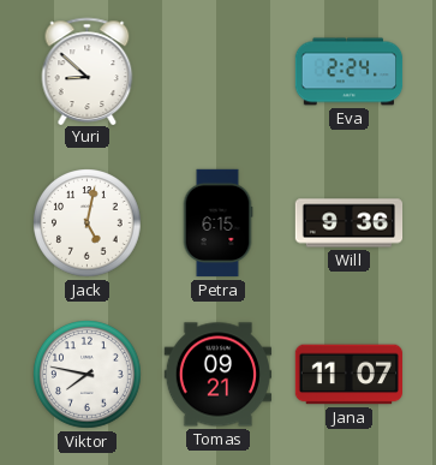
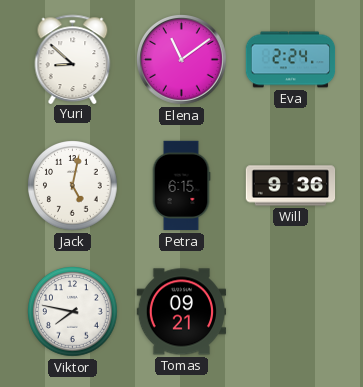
Elena: none -> 11:09
Jana: 11:07 -> none
